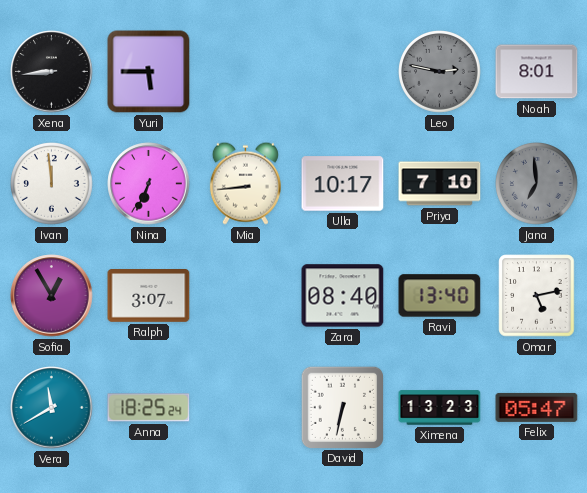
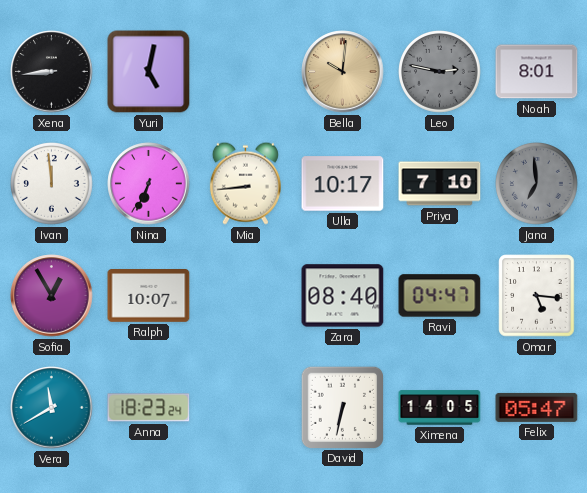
Yuri: 5:45 -> 5:02
Bella: none -> 10:01
Ralph: 3:07 -> 10:07
Ravi: 13:40 -> 04:47
Omar: 5:13 -> 5:16
Anna: 18:25 -> 18:23
Ximena: 13:23 -> 14:05
